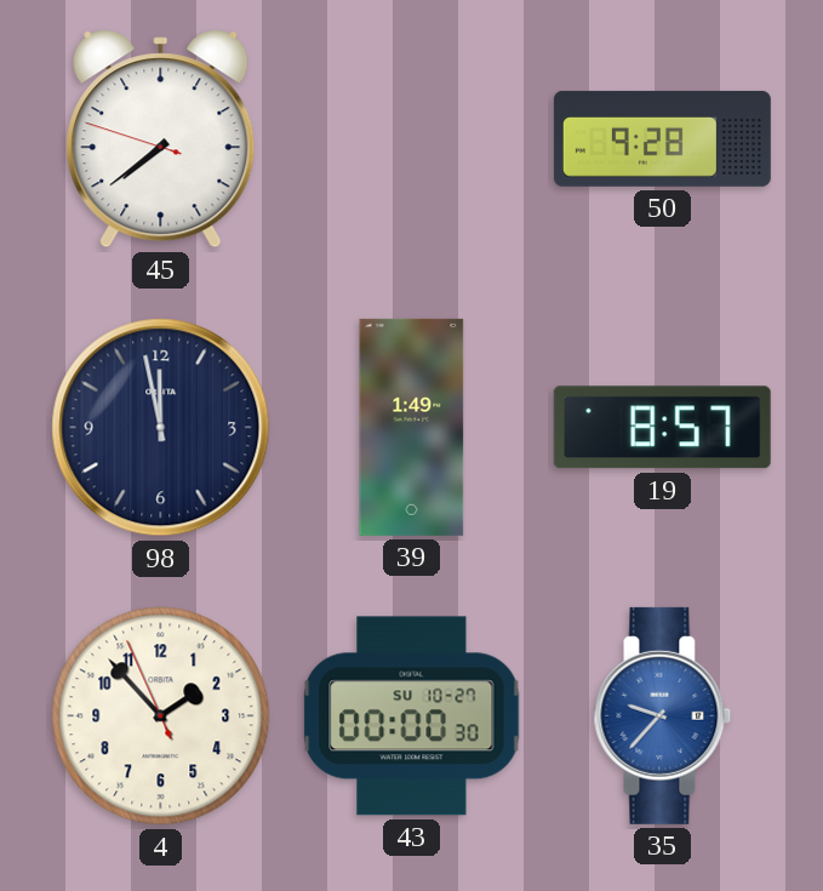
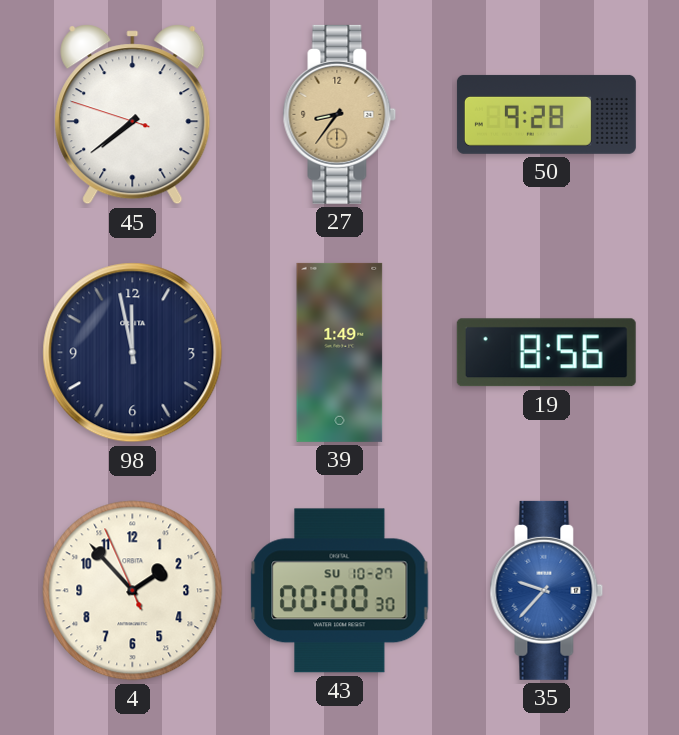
27: none -> 8:36
19: 8:57 -> 8:56
